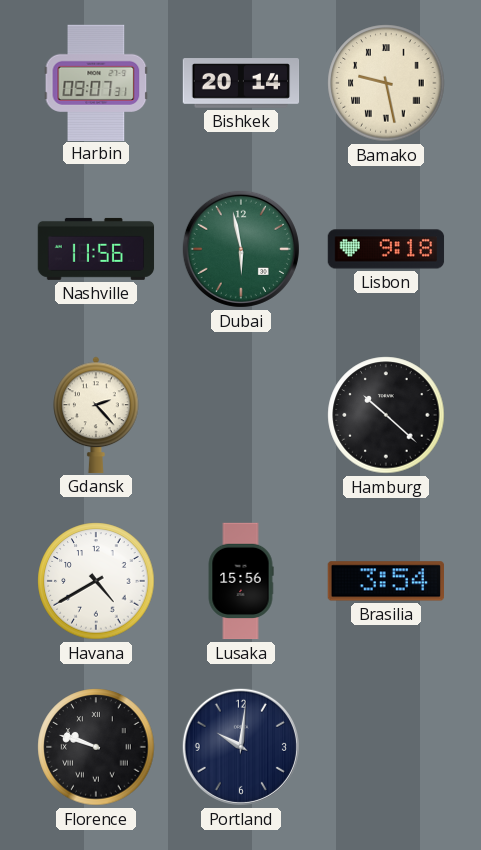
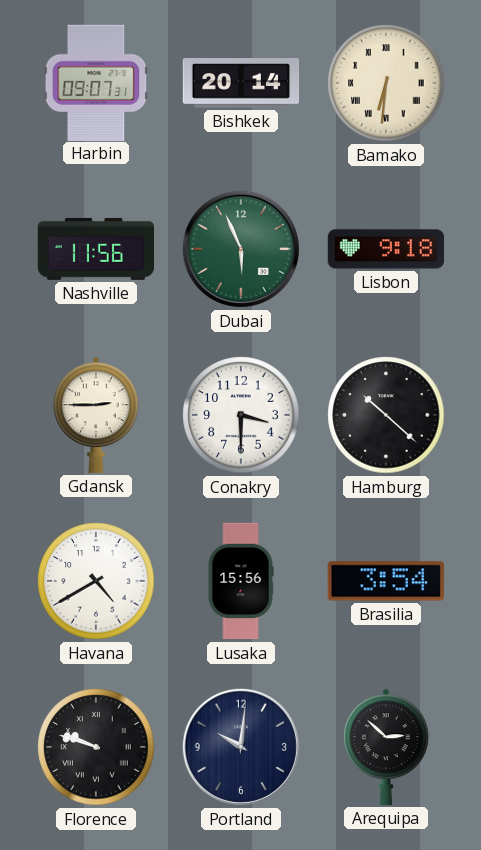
Bamako: 9:28 -> 6:31
Dubai: 5:58 -> 5:56
Gdansk: 2:23 -> 2:45
Conakry: none -> 3:30
Arequipa: none -> 2:52
